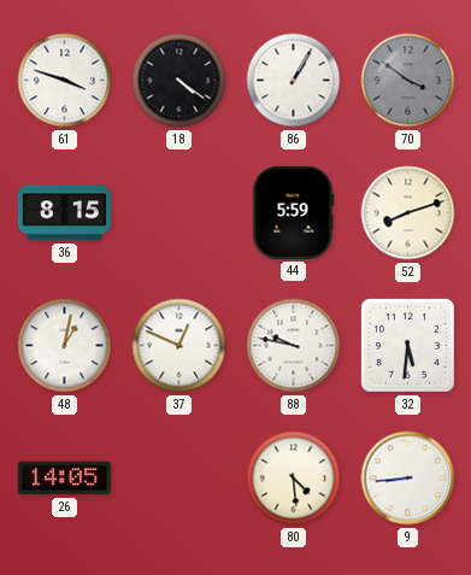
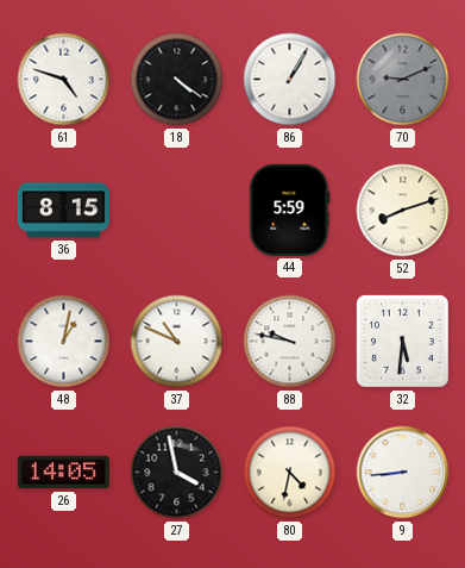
61: 3:48 -> 4:48
70: 3:51 -> 9:11
37: 12:49 -> 10:49
27: none -> 3:58
80: 4:29 -> 4:32
